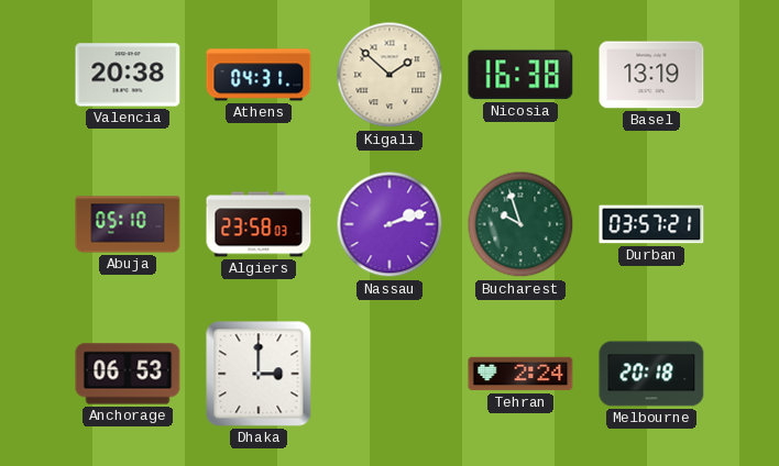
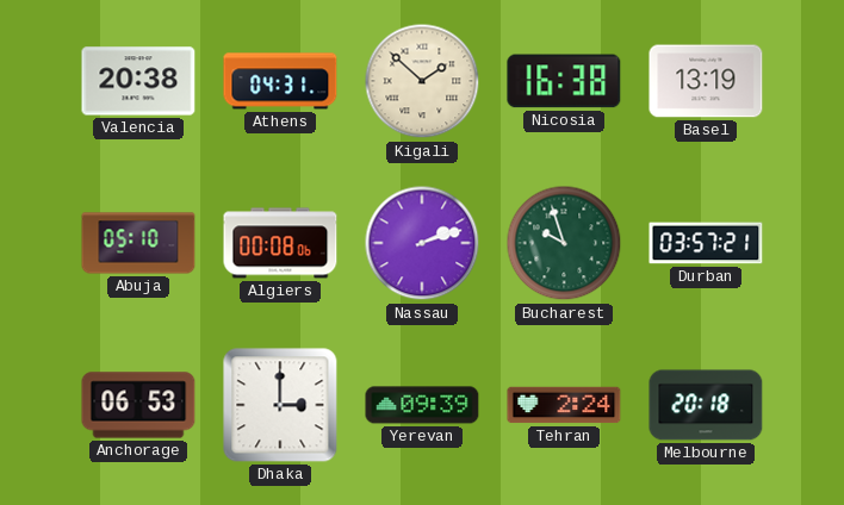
Algiers: 23:58 -> 00:08
Yerevan: none -> 09:39
